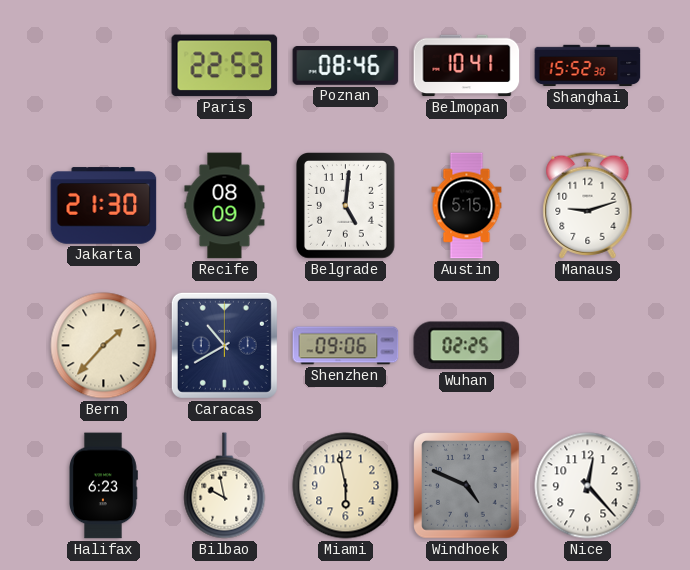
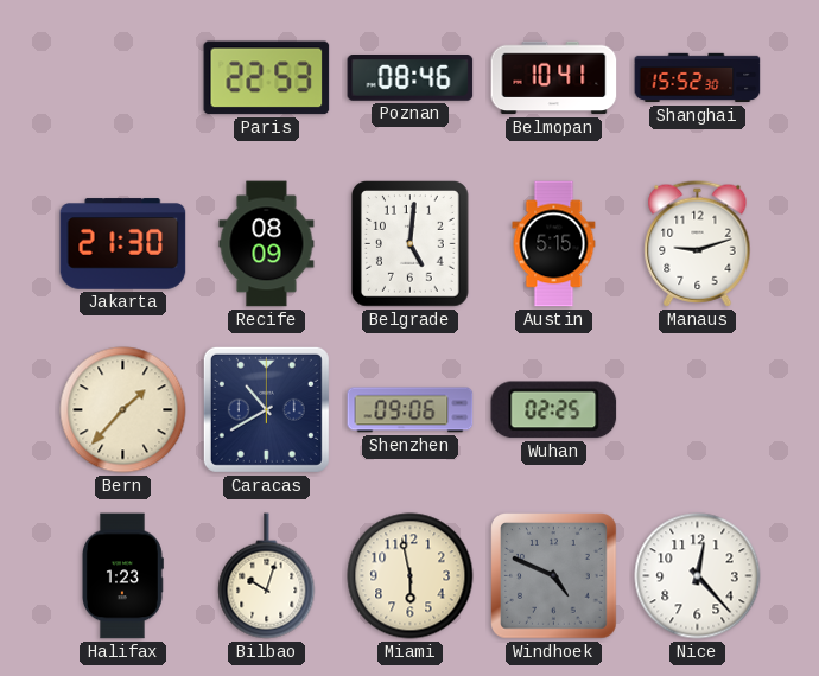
Halifax: 6:23 -> 1:23
Bilbao: 9:58 -> 10:03
